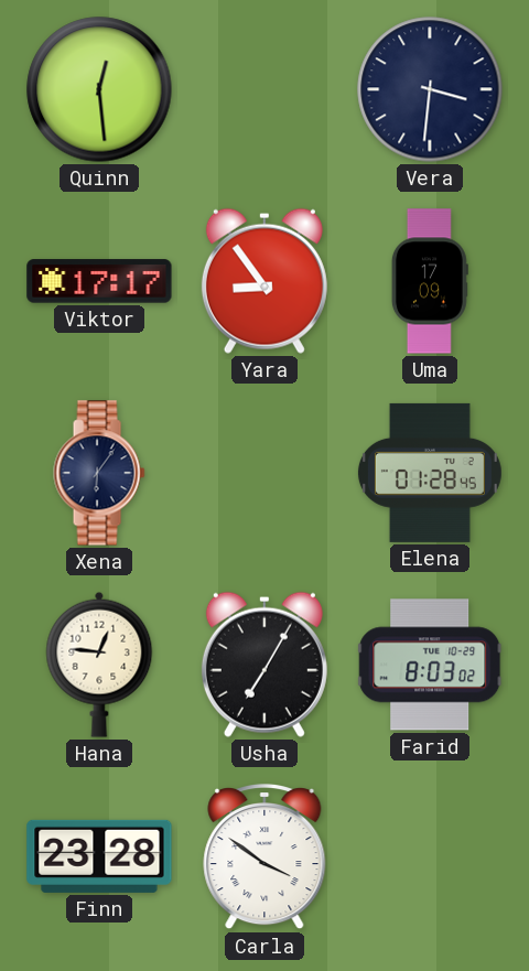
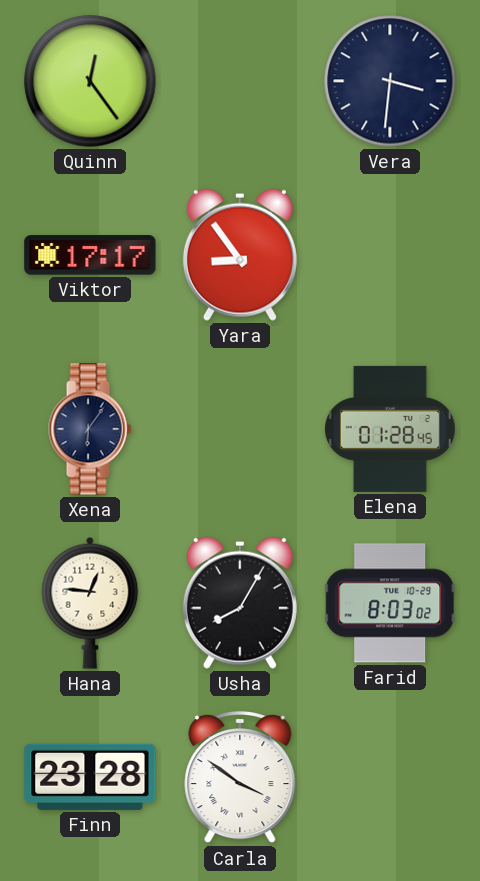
Quinn: 12:29 -> 12:24
Uma: 17:09 -> none
Usha: 7:05 -> 8:05
